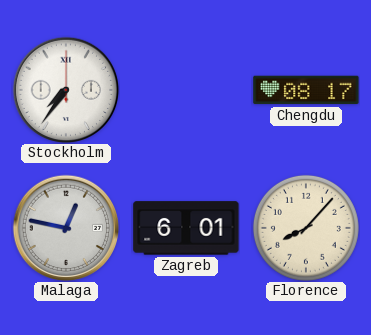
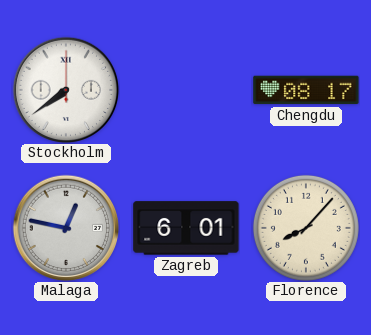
Stockholm: 7:36 -> 7:39
